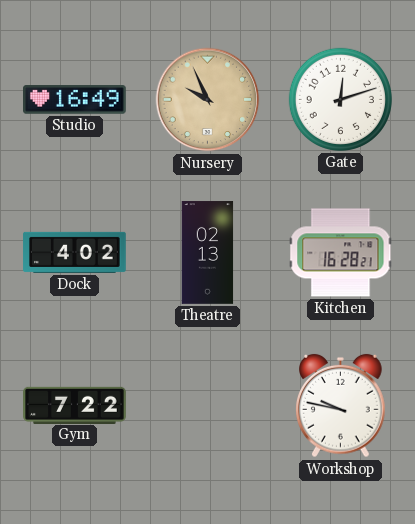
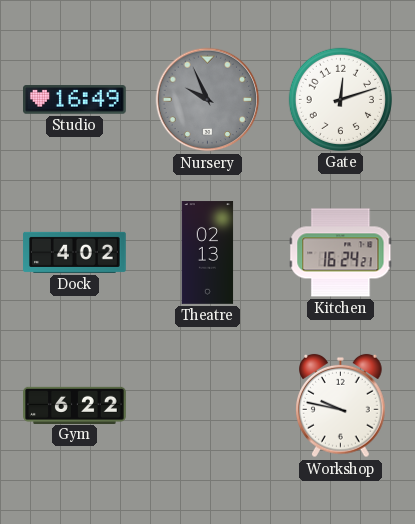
Nursery dial: champagne -> grey
Kitchen: 16:28 -> 16:24
Gym: 7:22 -> 6:22
